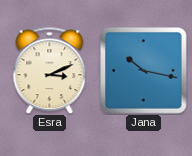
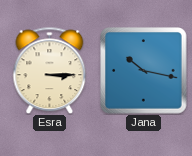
Esra: 3:11 -> 3:15
